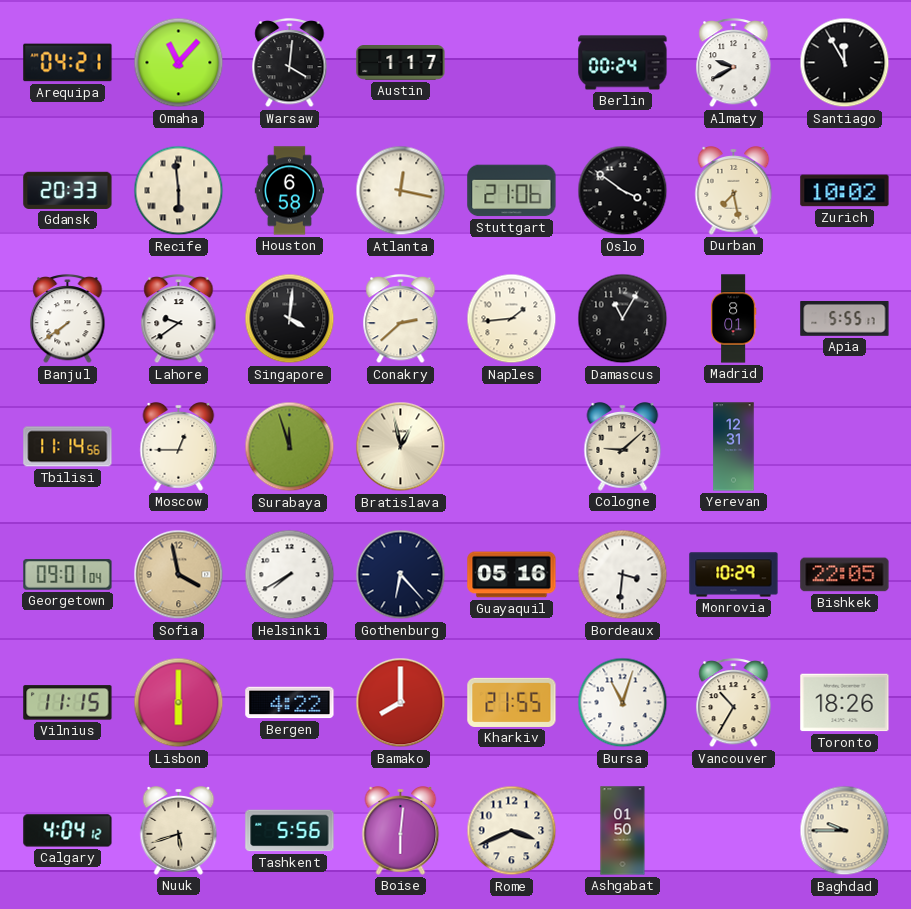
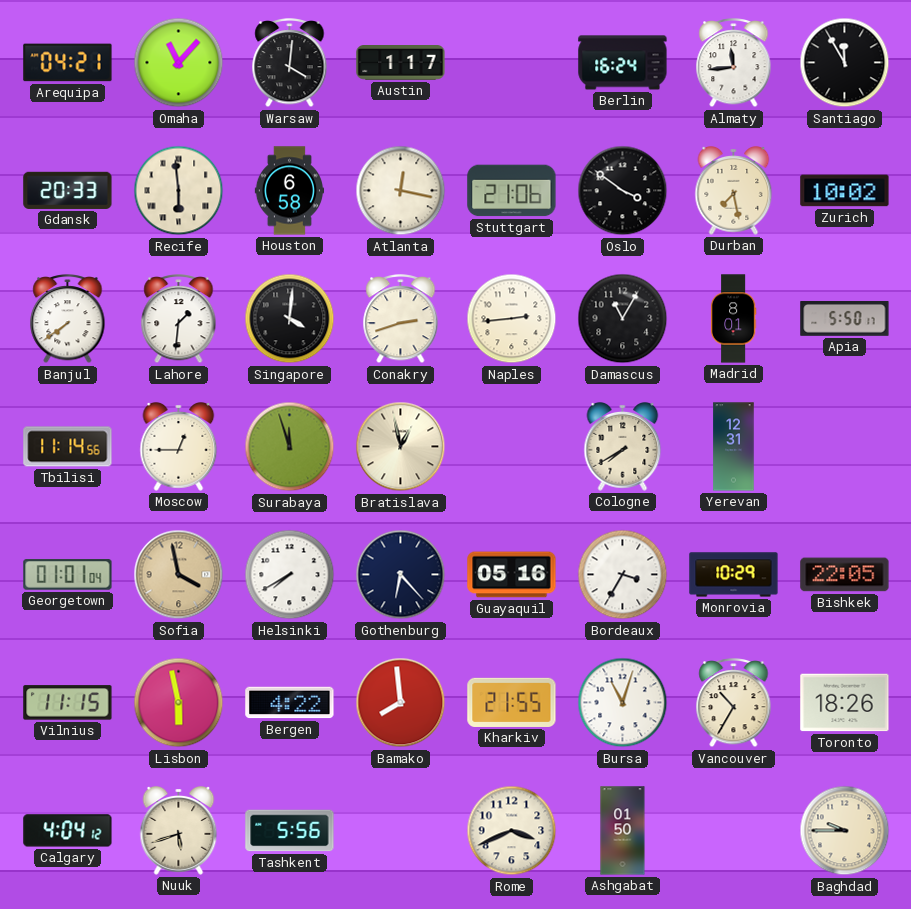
Berlin: 00:24 -> 16:24
Almaty: 9:40 -> 11:44
Lahore: 9:39 -> 1:31
Conakry: 2:38 -> 2:42
Naples: 1:44 -> 2:44
Apia: 5:55 -> 5:50
Cologne: 9:08 -> 7:40
Georgetown: 09:01 -> 01:01
Bordeaux: 3:31 -> 3:35
Lisbon: 6:00 -> 5:58
Bamako: 8:00 -> 7:59
Boise: 6:01 -> none
